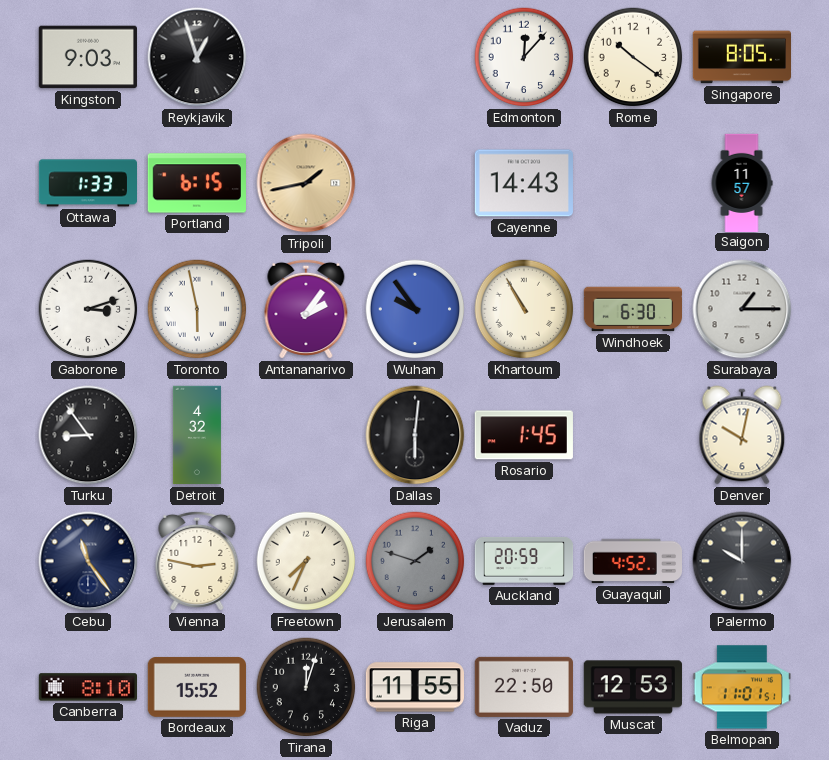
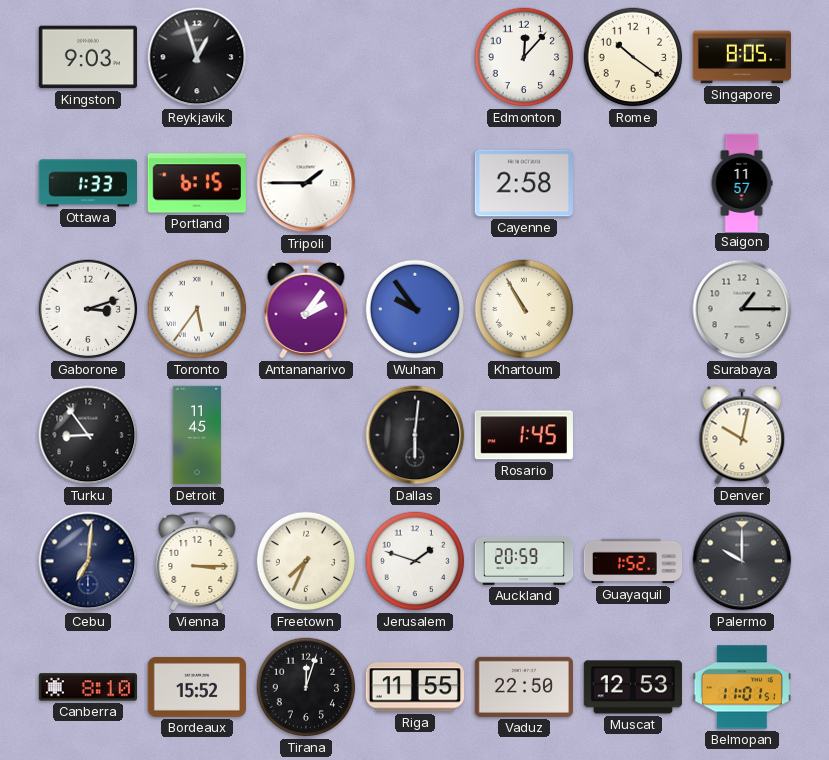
Tripoli: 1:43 -> 1:45
Tripoli dial: champagne -> white
Cayenne: 14:43 -> 2:58
Toronto: 5:58 -> 5:36
Windhoek: 6:30 -> none
Detroit: 4:32 -> 11:45
Cebu: 11:24 -> 7:01
Vienna: 2:47 -> 3:15
Jerusalem dial: grey -> white
Guayaquil: 4:52 -> 1:52
